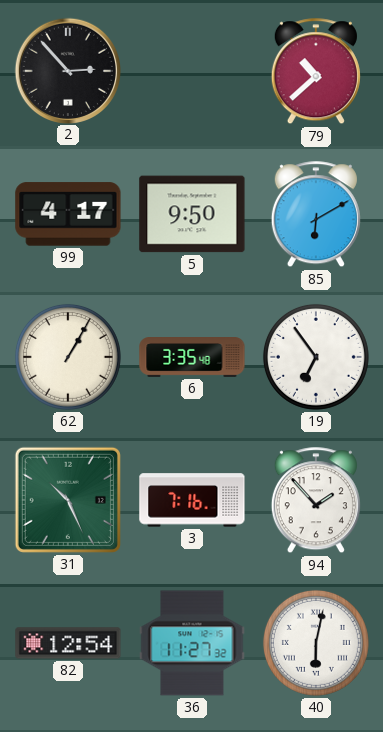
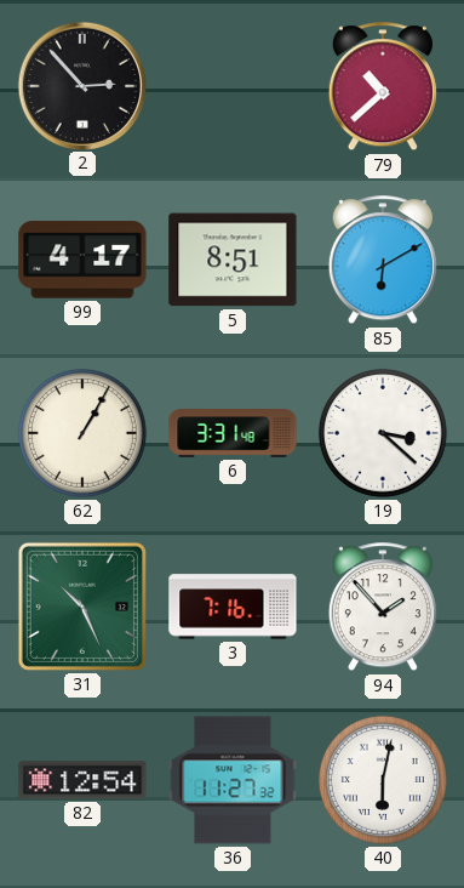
5: 9:50 -> 8:51
6: 3:35 -> 3:31
19: 6:54 -> 3:22
